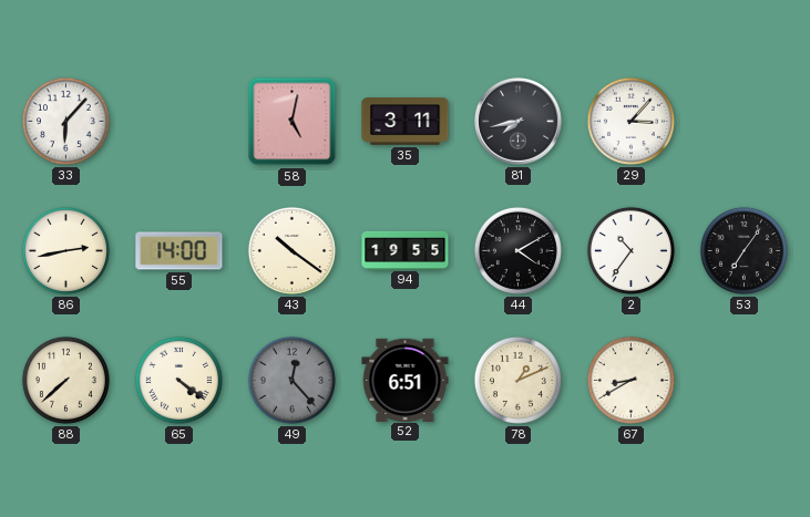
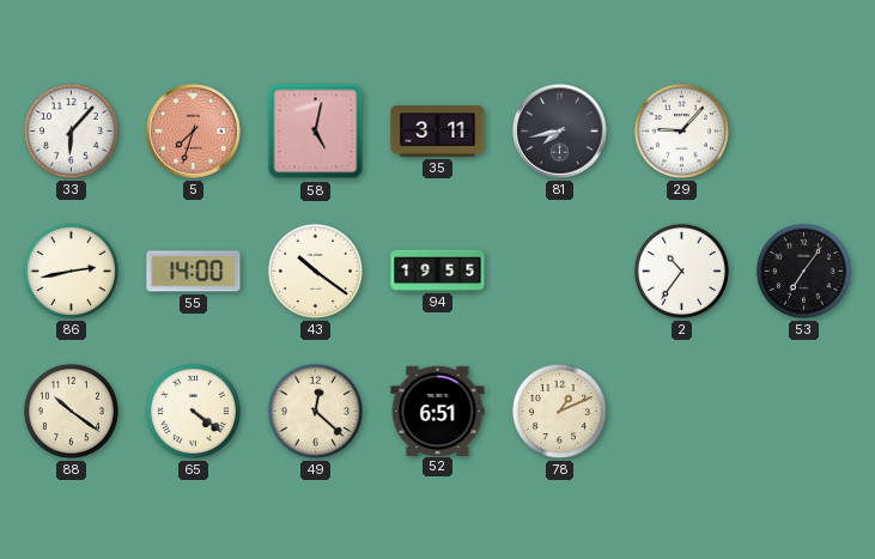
5: none -> 7:33
29: 3:07 -> 9:07
44: 4:10 -> none
88: 7:38 -> 10:21
49: 12:23 -> 12:22
49 dial: grey -> cream
67: 8:40 -> none
